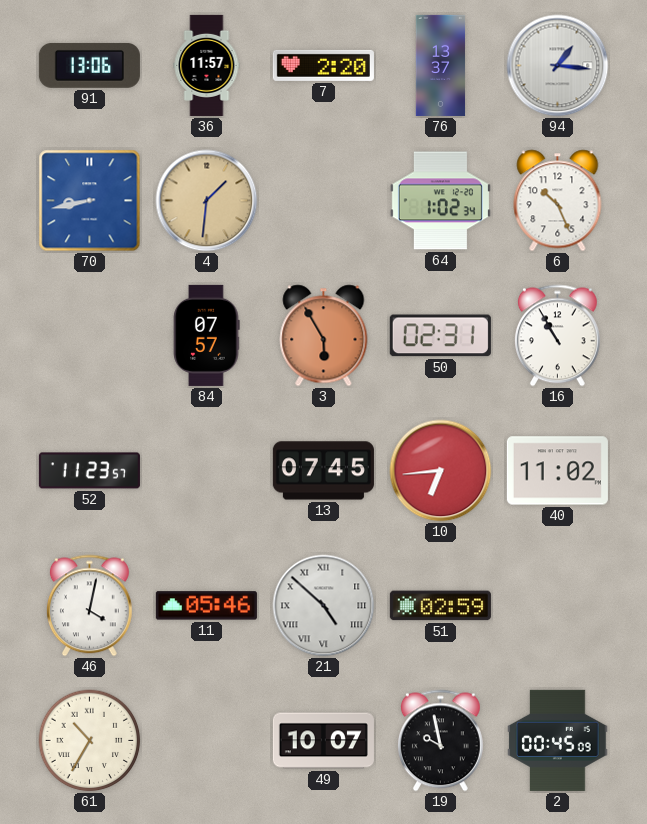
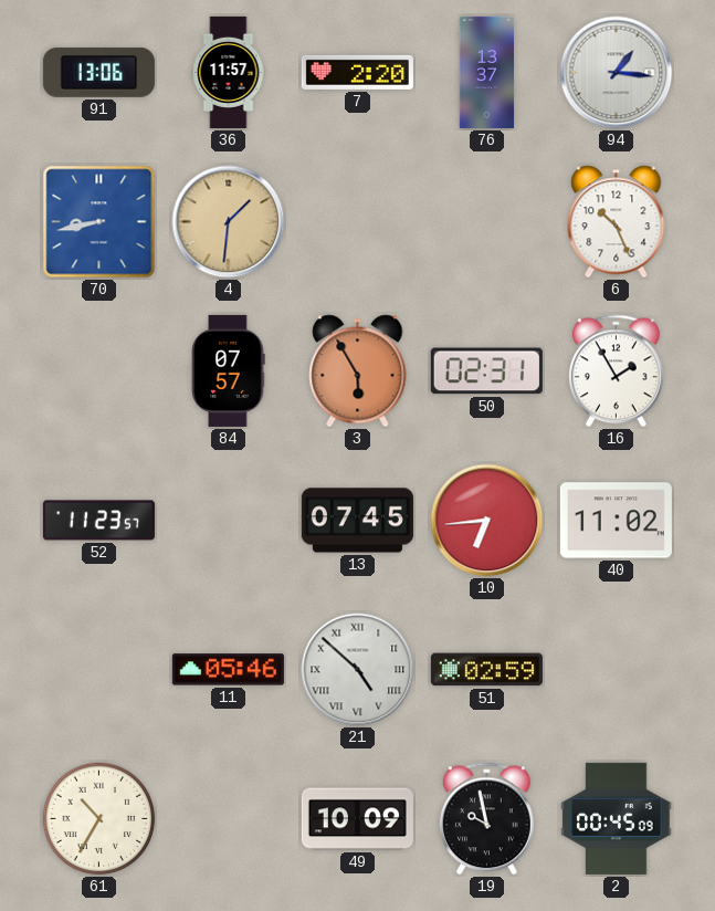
64: 1:02 -> none
16: 10:55 -> 1:55
46: 4:02 -> none
49: 10:07 -> 10:09
